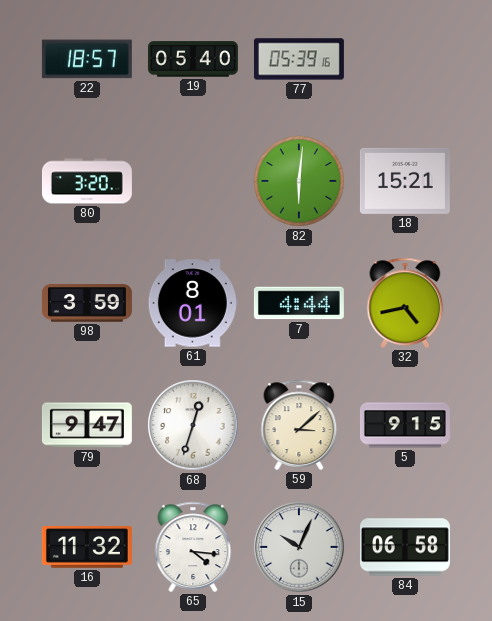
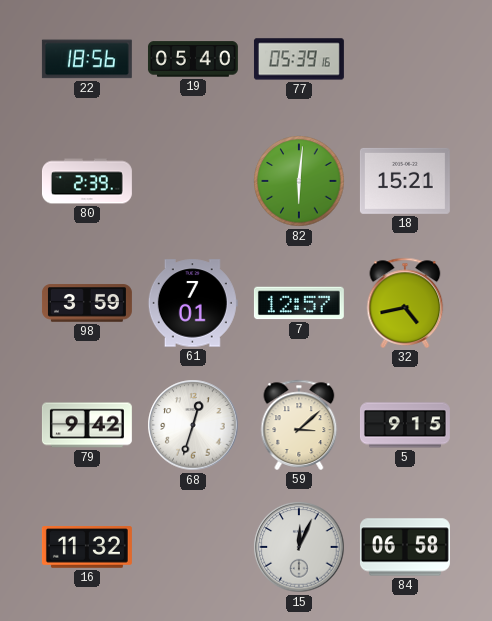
22: 18:57 -> 18:56
80: 3:20 -> 2:39
61: 8:01 -> 7:01
7: 4:44 -> 12:57
79: 9:47 -> 9:42
65: 4:16 -> none
15: 10:04 -> 12:04
